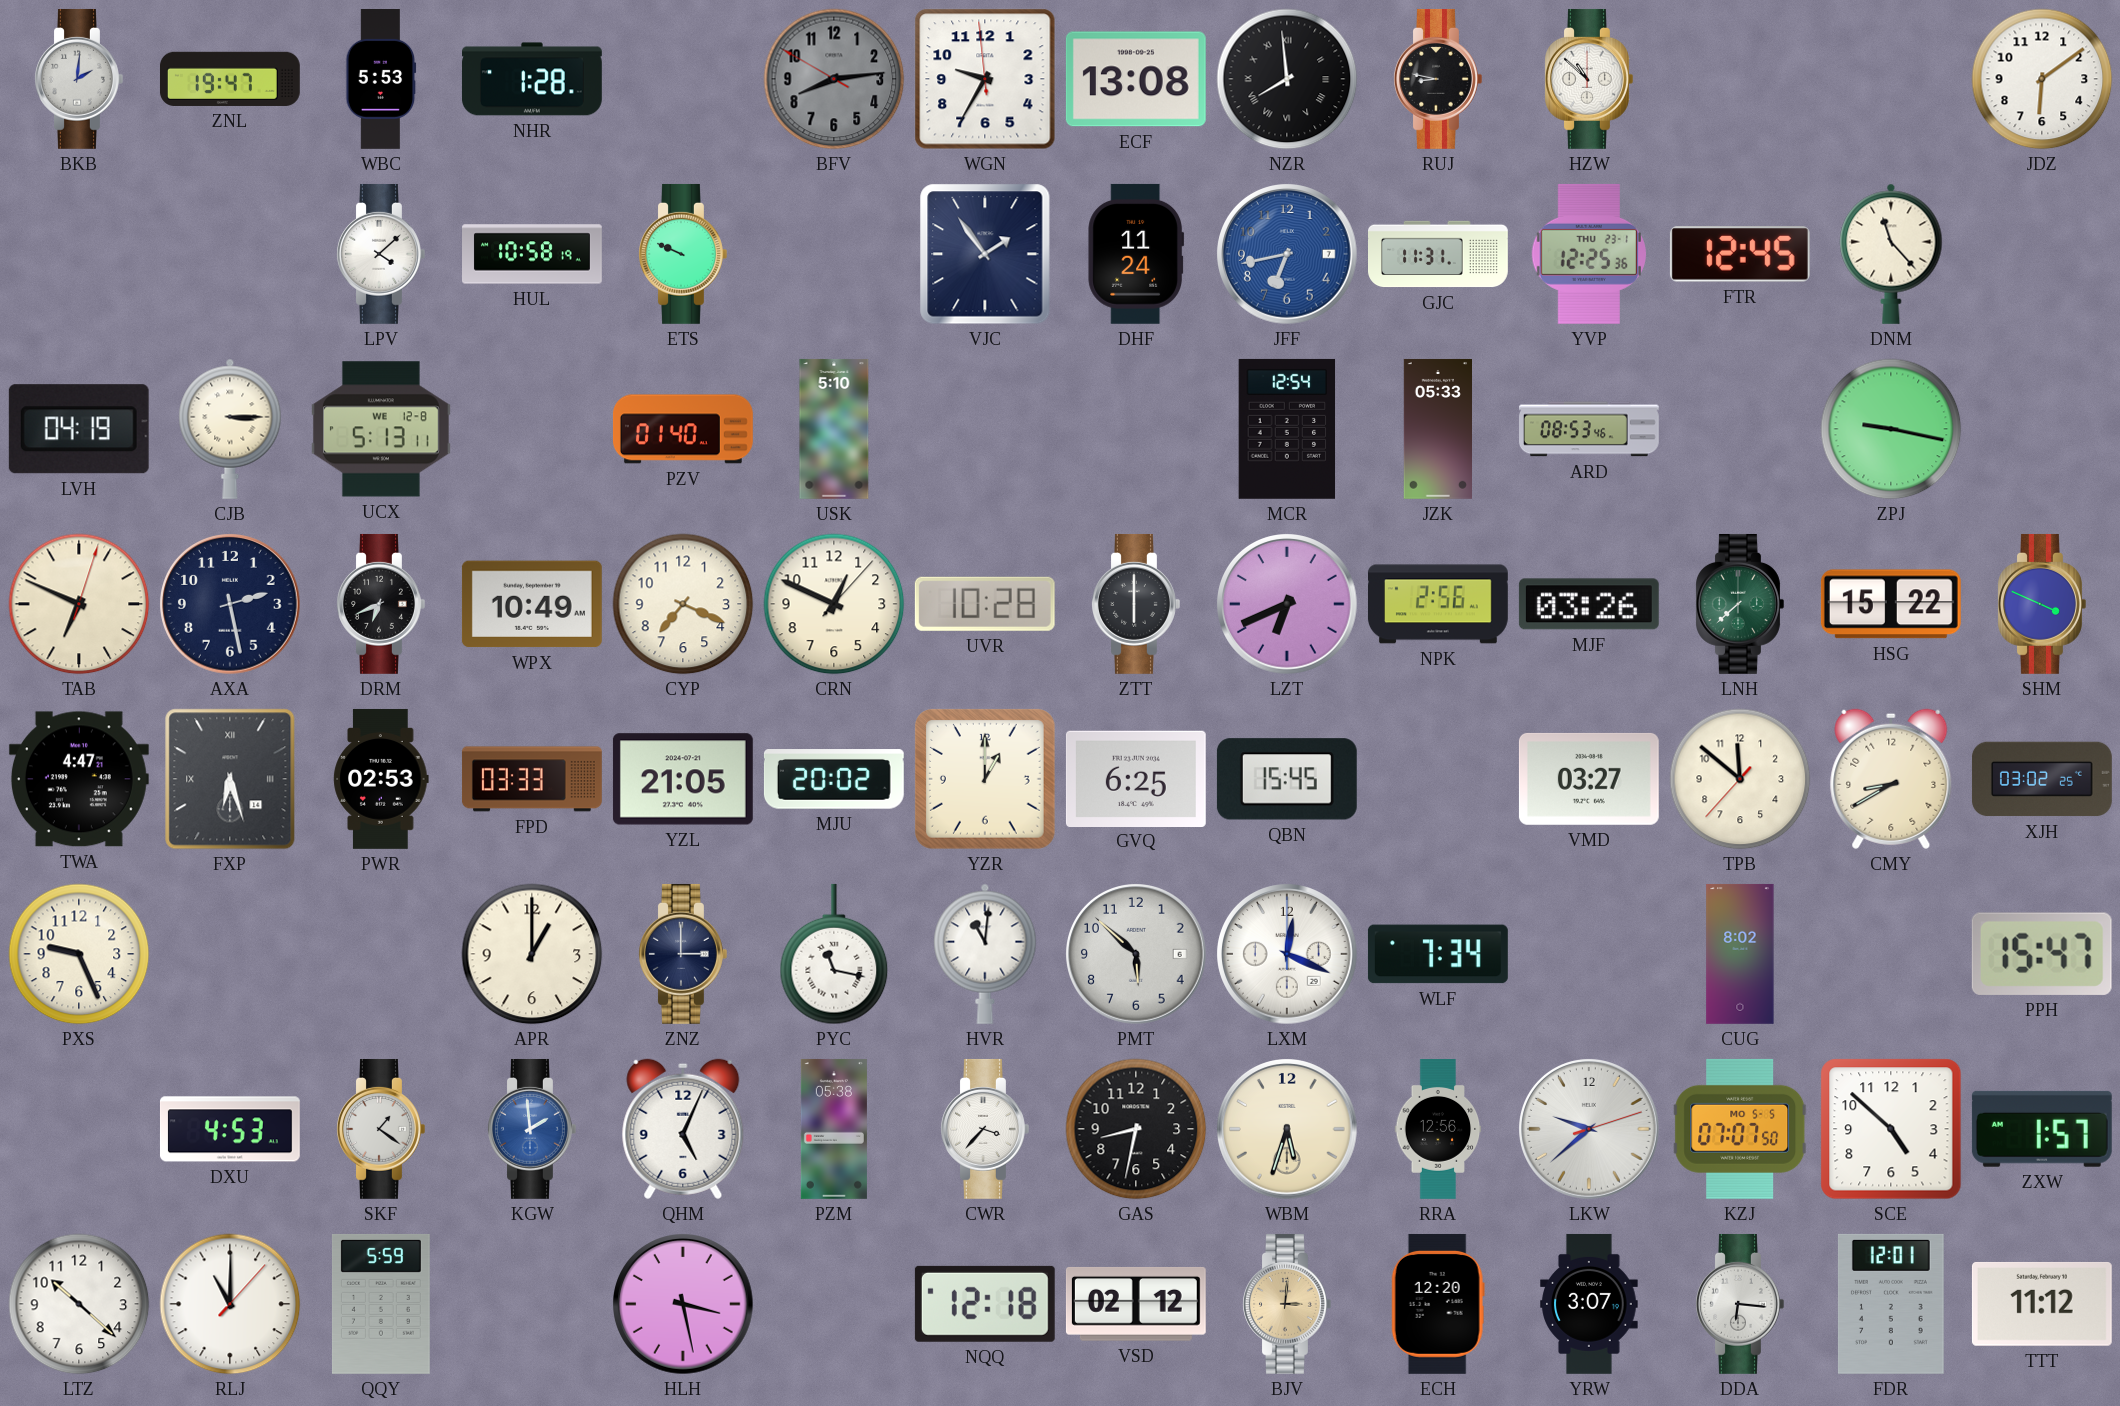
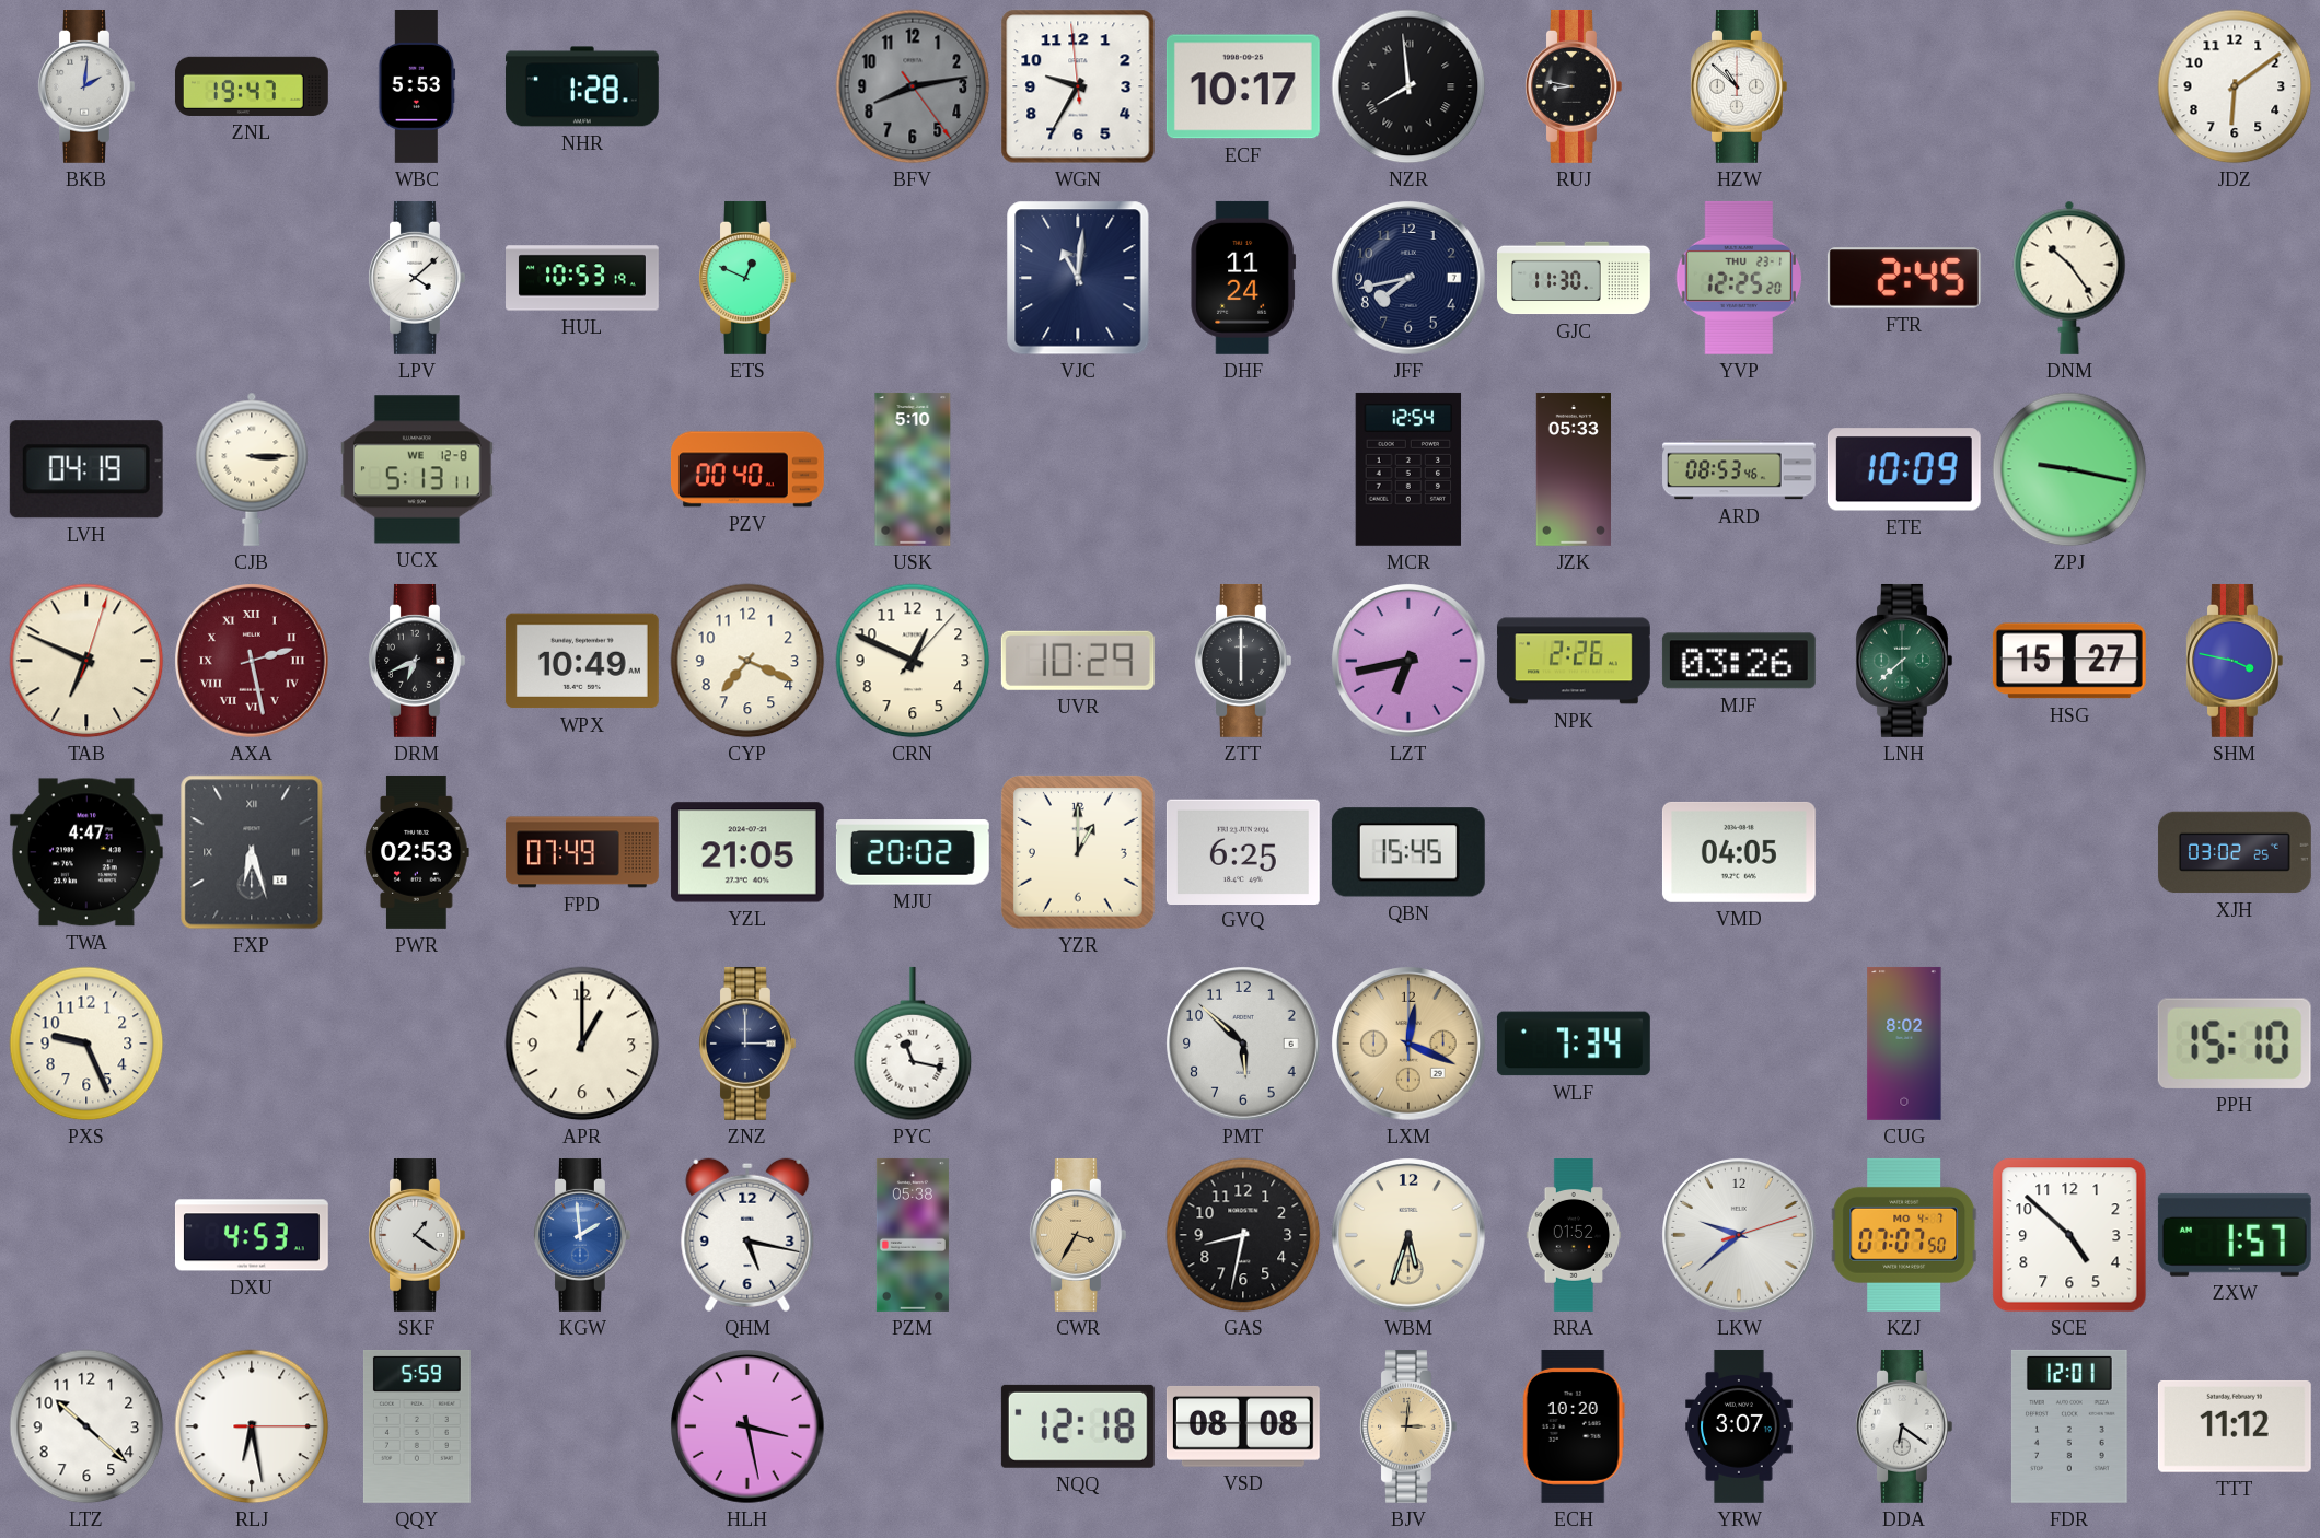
BFV: 8:13:50 -> 8:13:24
ECF: 13:08 -> 10:17
HUL: 10:58 -> 10:53
ETS: 9:49 -> 12:49
VJC: 1:54 -> 11:01
JFF: 6:43 -> 7:43
JFF dial: blue -> navy
GJC: 11:31 -> 11:30
YVP: 12:25:36 -> 12:25:20
FTR: 12:45 -> 2:45
DNM: 11:23 -> 10:24
PZV: 01:40 -> 00:40
ETE: none -> 10:09
AXA dial: navy -> burgundy
AXA numerals: Arabic -> Roman
UVR: 10:28 -> 10:29
LZT: 6:41 -> 6:43
NPK: 2:56 -> 2:26
HSG: 15:22 -> 15:27
SHM: 3:49 -> 3:47
FPD: 03:33 -> 07:49
VMD: 03:27 -> 04:05
TPB: 11:51 -> none
CMY: 8:40 -> none
HVR: 11:01 -> none
LXM dial: white -> champagne
PPH: 15:47 -> 15:10
QHM: 5:04 -> 5:17
CWR: 3:37 -> 3:35
CWR dial: white -> champagne
RRA: 12:56 -> 01:52
KZJ date: MO 5-5 -> MO 4-7
RLJ: 11:00 -> 6:28
VSD: 02:12 -> 08:08
ECH: 12:20 -> 10:20
DDA: 6:16 -> 6:21
